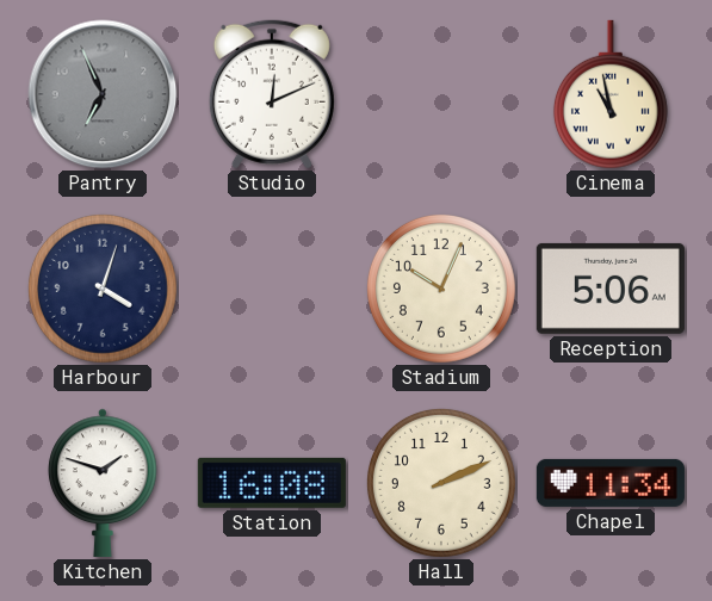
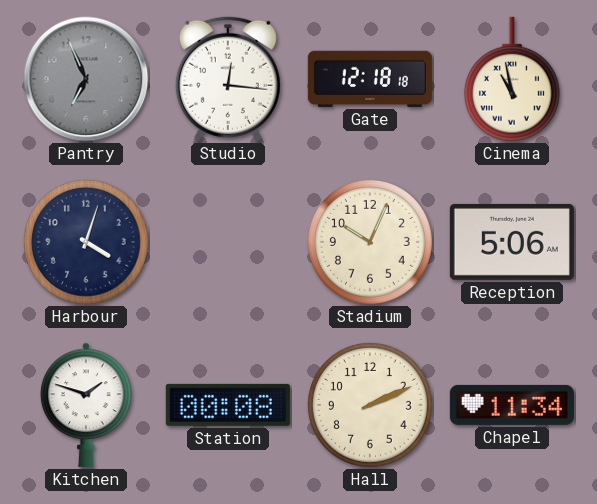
Studio: 12:11 -> 12:16
Gate: none -> 12:18
Station: 16:08 -> 00:08
